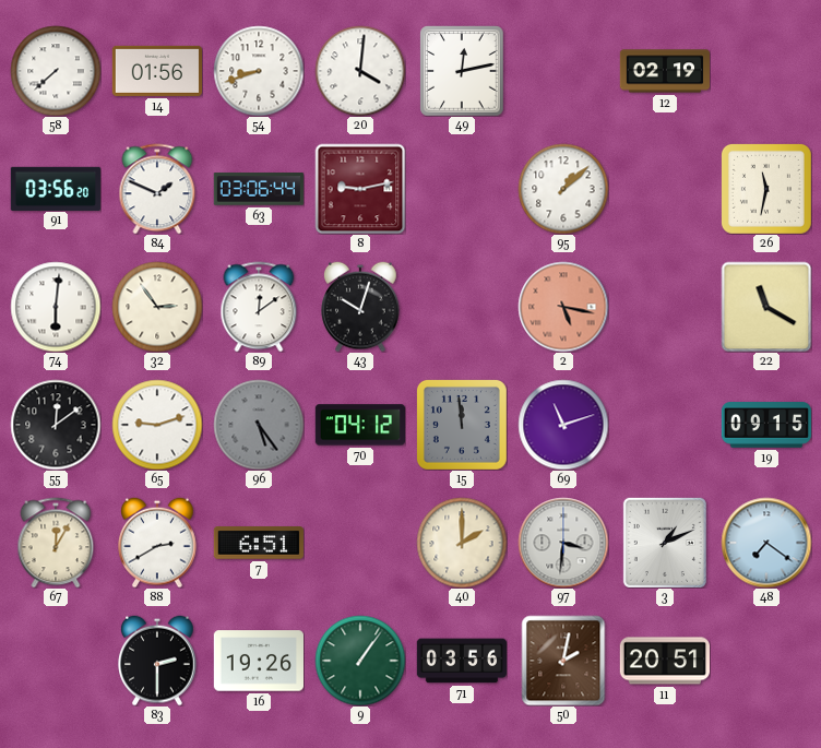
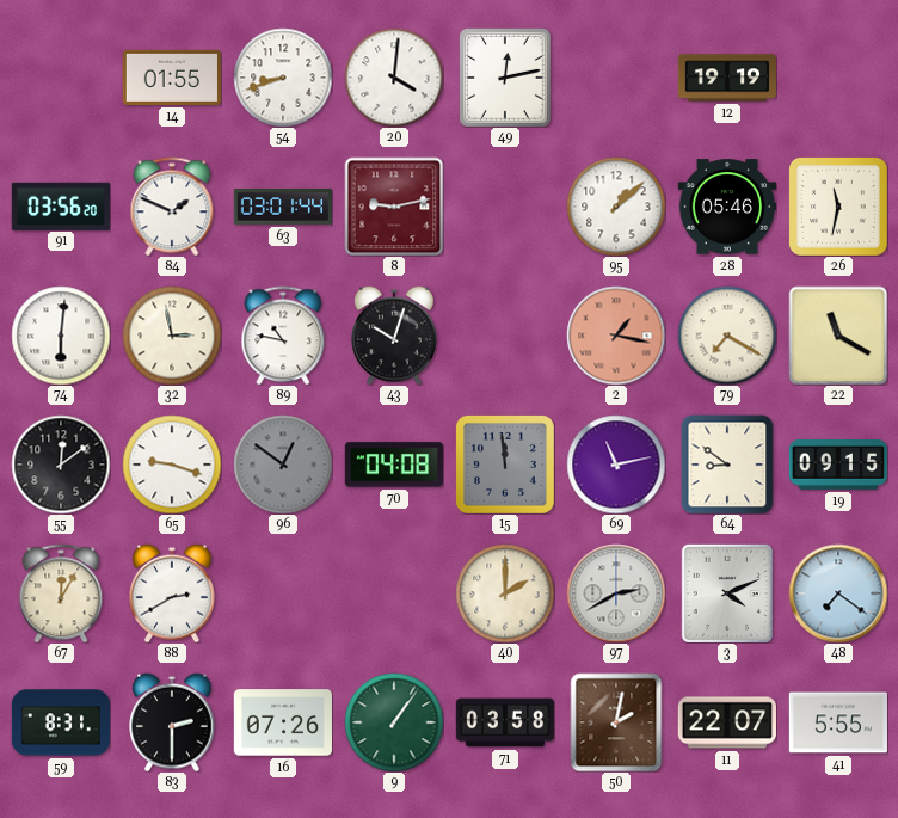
58: 7:38 -> none
14: 01:56 -> 01:55
12: 02:19 -> 19:19
63: 03:06 -> 03:01
28: none -> 05:46
32: 2:54 -> 2:58
89: 12:09 -> 10:47
2: 5:17 -> 1:17
79: none -> 7:20
65: 9:12 -> 9:18
96: 5:24 -> 12:51
70: 04:12 -> 04:08
69: 11:12 -> 11:13
64: none -> 8:51
7: 6:51 -> none
97: 3:31 -> 2:40
3: 1:11 -> 4:11
59: none -> 8:31
16: 19:26 -> 07:26
71: 03:56 -> 03:58
11: 20:51 -> 22:07
41: none -> 5:55
